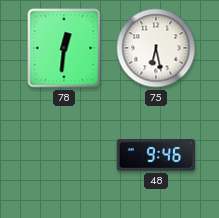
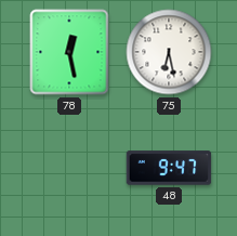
78: 12:31 -> 12:28
48: 9:46 -> 9:47
